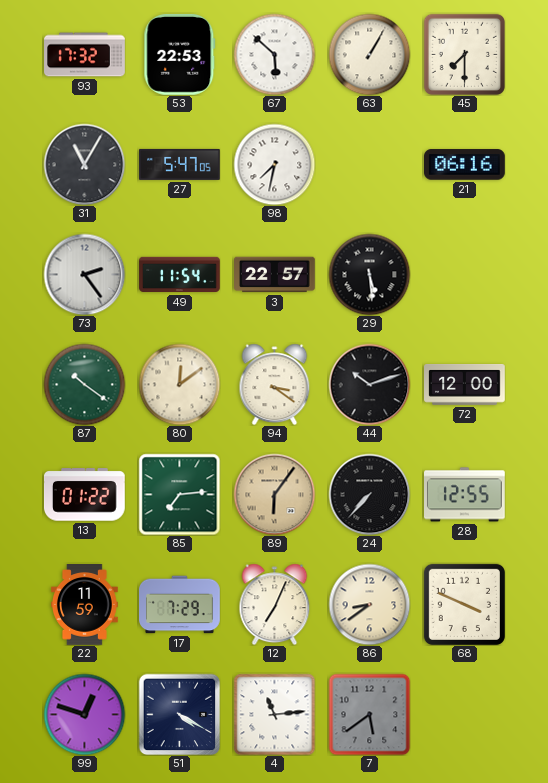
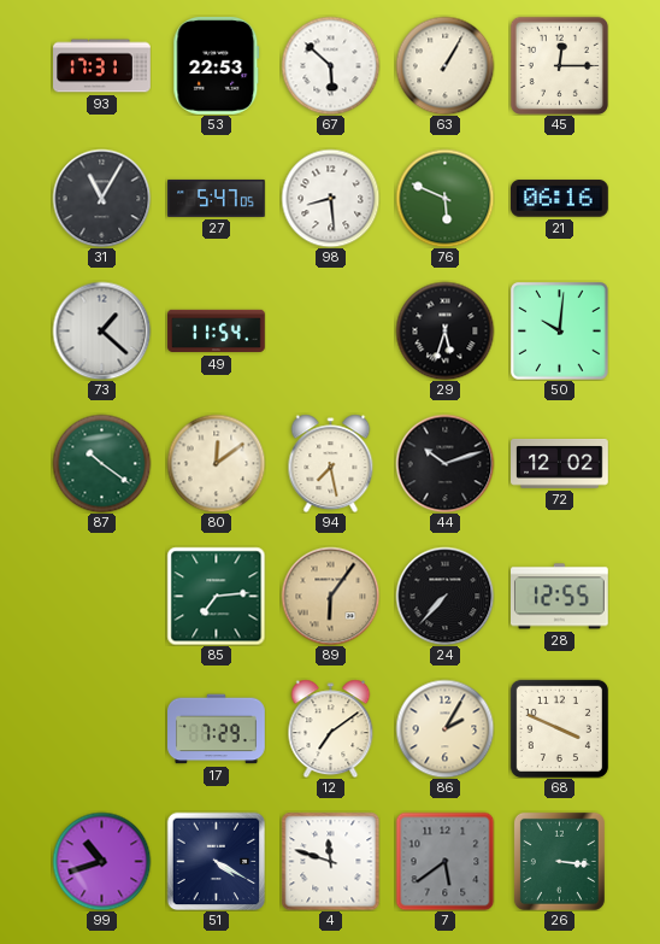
93: 17:32 -> 17:31
45: 7:30 -> 12:15
98: 7:32 -> 8:29
76: none -> 5:49
73: 2:24 -> 1:22
3: 22:57 -> none
29: 5:29 -> 5:33
50: none -> 10:01
94: 3:21 -> 7:28
72: 12:00 -> 12:02
13: 01:22 -> none
22: 11:59 -> none
12: 7:04 -> 7:09
86: 8:39 -> 2:05
99: 12:48 -> 10:42
4: 11:14 -> 11:48
26: none -> 3:16
